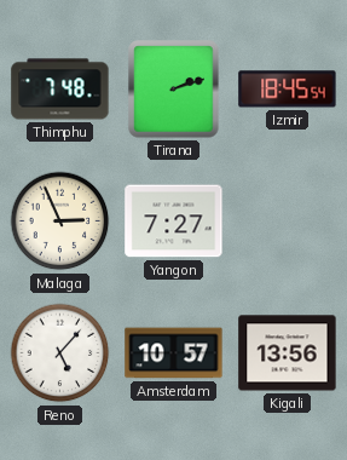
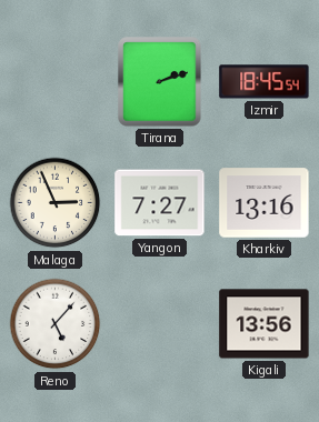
Thimphu: 7:48 -> none
Kharkiv: none -> 13:16
Amsterdam: 10:57 -> none
